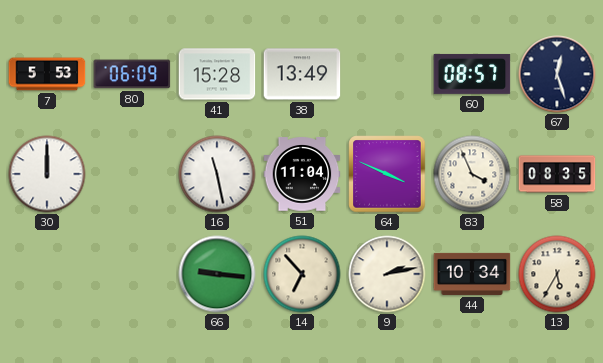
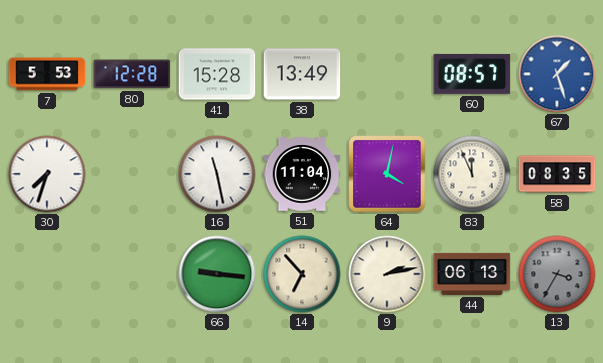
80: 06:09 -> 12:28
67: 12:27 -> 1:27
67 dial: navy -> blue
30: 12:00 -> 7:33
64: 3:49 -> 4:02
83: 3:56 -> 11:56
44: 10:34 -> 06:13
13: 5:35 -> 3:35
13 dial: cream -> grey
